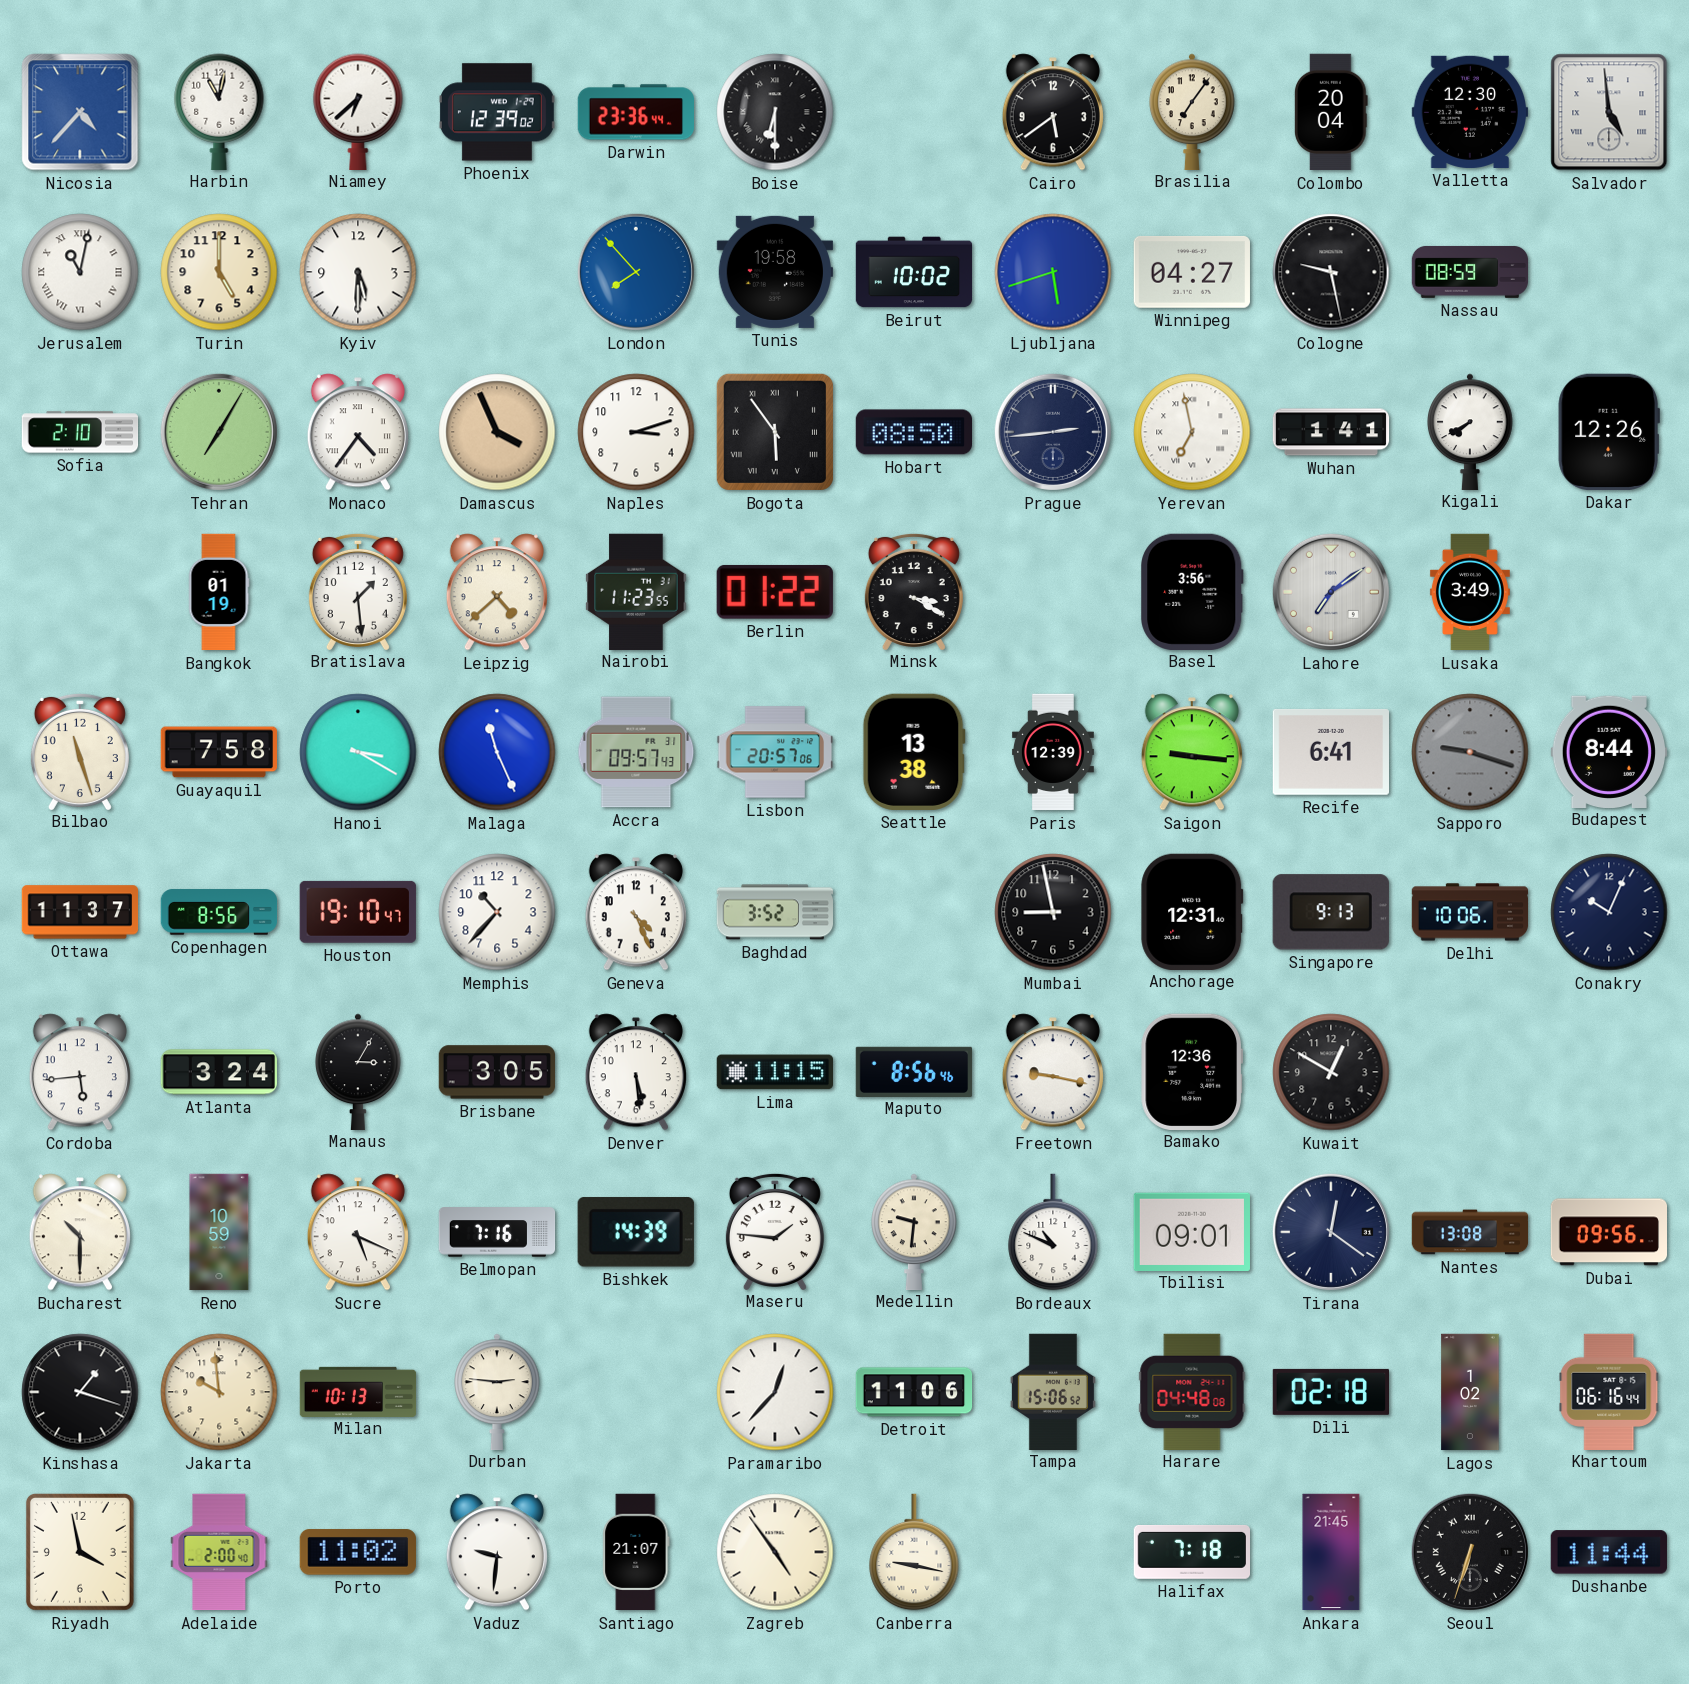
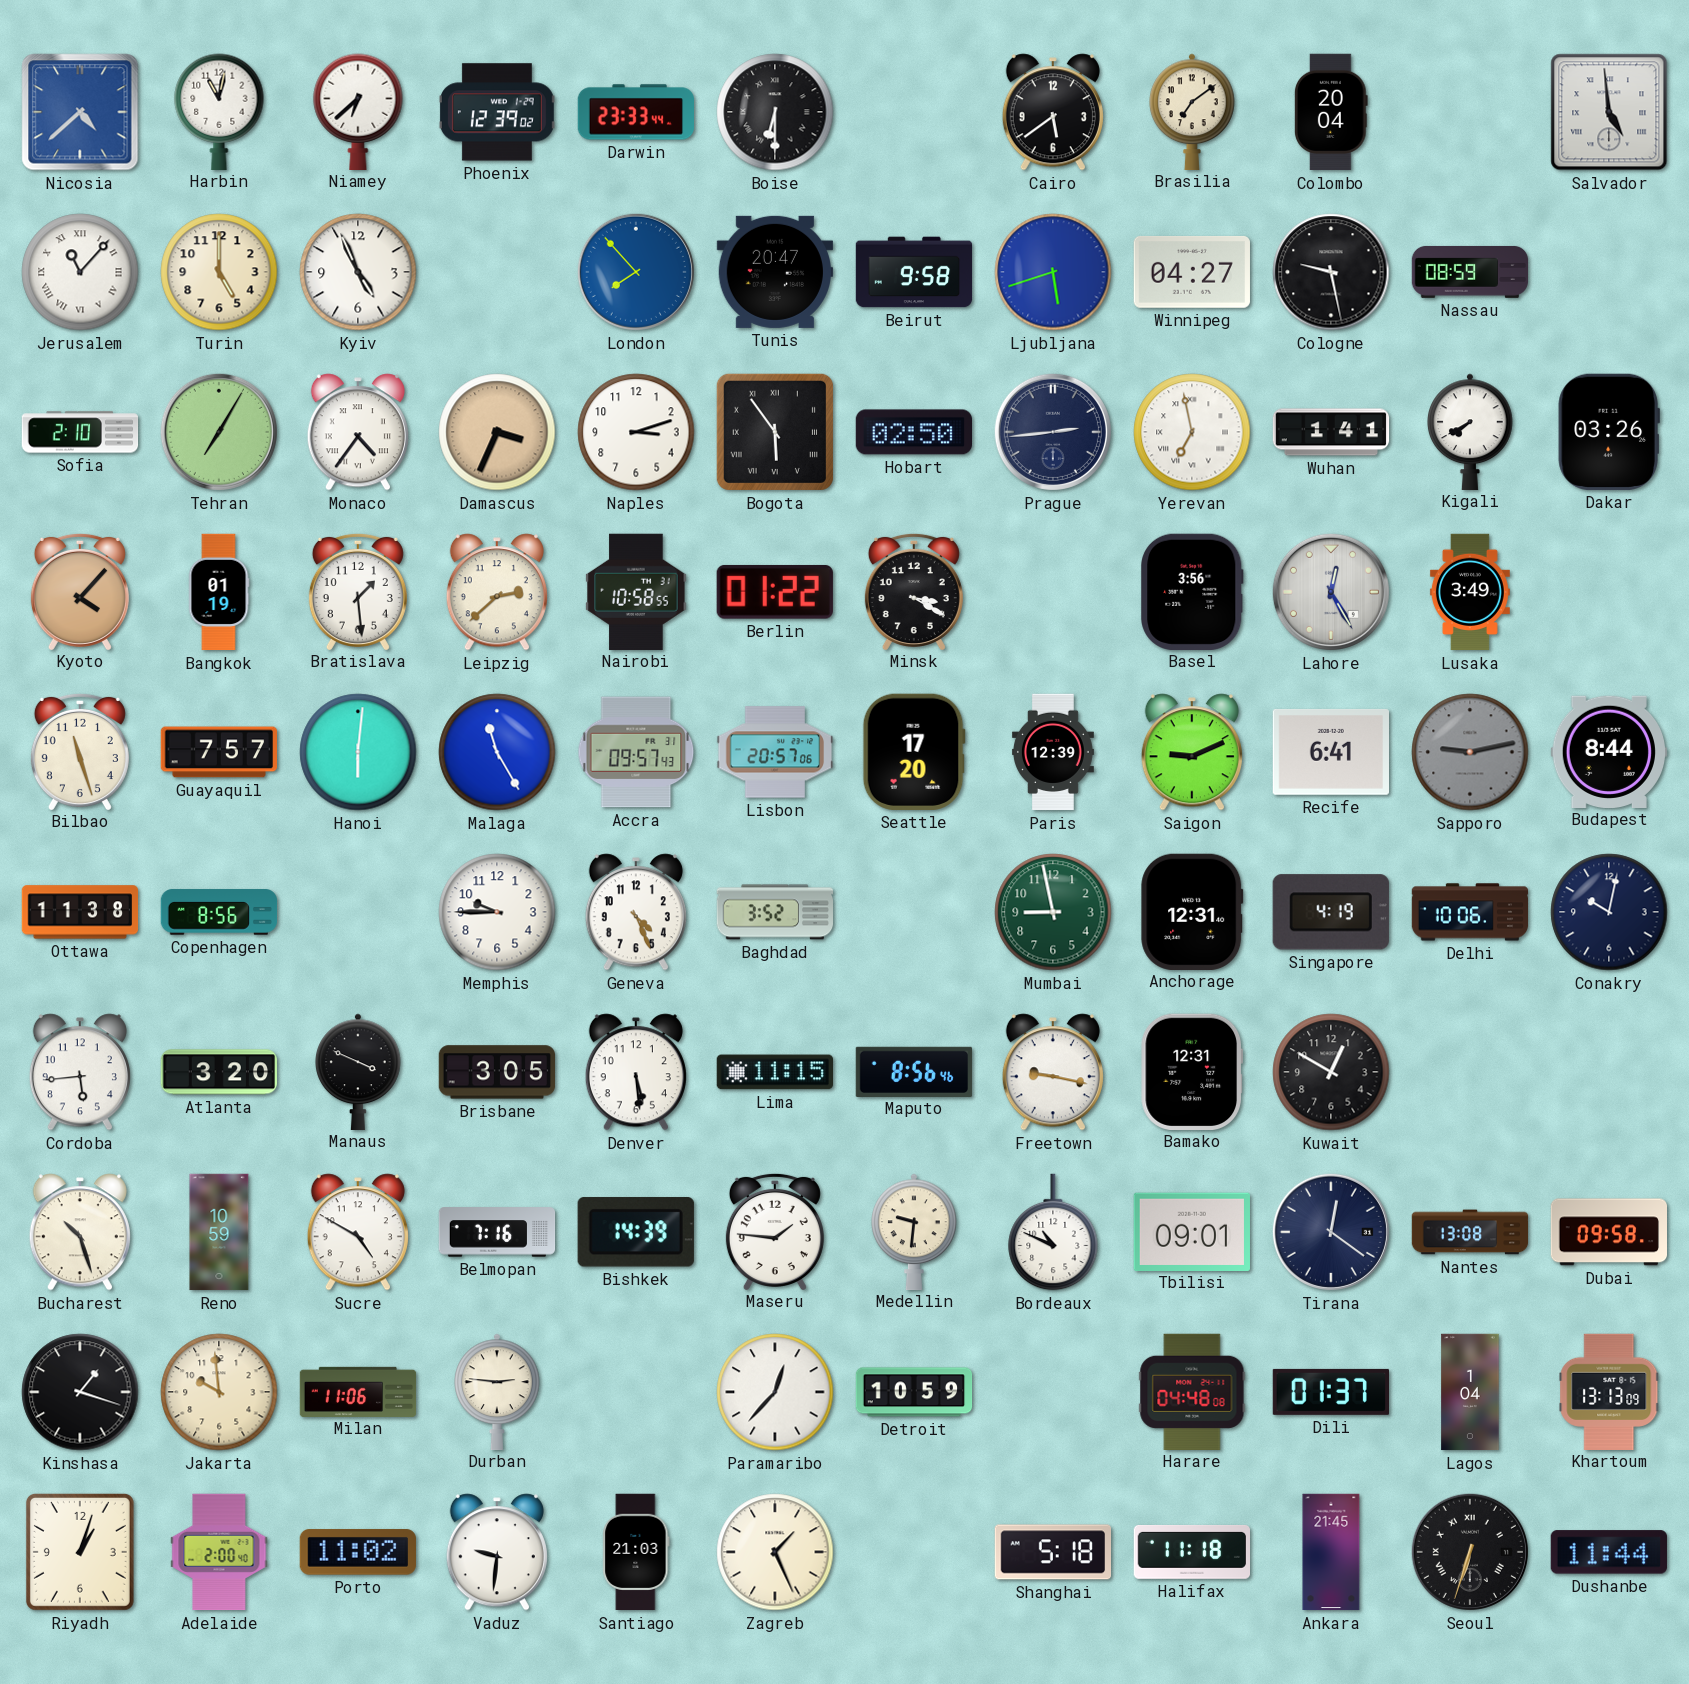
Nicosia: 4:37 -> 4:38
Darwin: 23:36 -> 23:33
Brasilia: 7:06 -> 7:09
Valletta: 12:30 -> none
Jerusalem: 11:02 -> 11:07
Kyiv: 5:30 -> 4:56
Tunis: 19:58 -> 20:47
Beirut: 10:02 -> 9:58
Damascus: 3:56 -> 3:34
Hobart: 08:50 -> 02:50
Dakar: 12:26 -> 03:26
Kyoto: none -> 4:07
Leipzig: 4:38 -> 2:38
Nairobi: 11:23 -> 10:58
Lahore: 7:09 -> 12:25
Guayaquil: 7:58 -> 7:57
Hanoi: 3:20 -> 6:01
Malaga: 11:26 -> 11:25
Seattle: 13:38 -> 17:20
Saigon: 9:16 -> 9:11
Sapporo: 9:18 -> 9:13
Ottawa: 11:37 -> 11:38
Houston: 19:10 -> none
Memphis: 10:37 -> 9:45
Mumbai dial: black -> green
Singapore: 9:13 -> 4:19
Conakry: 10:04 -> 10:02
Atlanta: 3:24 -> 3:20
Manaus: 3:05 -> 3:49
Bamako: 12:36 -> 12:31
Bucharest: 10:30 -> 10:27
Sucre: 5:19 -> 4:50
Dubai: 09:56 -> 09:58
Milan: 10:13 -> 11:06
Detroit: 11:06 -> 10:59
Tampa: 15:06 -> none
Dili: 02:18 -> 01:37
Lagos: 1:02 -> 1:04
Khartoum: 06:16 -> 13:13
Riyadh: 3:58 -> 1:03
Santiago: 21:07 -> 21:03
Zagreb: 4:54 -> 1:26
Canberra: 9:17 -> none
Shanghai: none -> 5:18
Halifax: 7:18 -> 11:18
